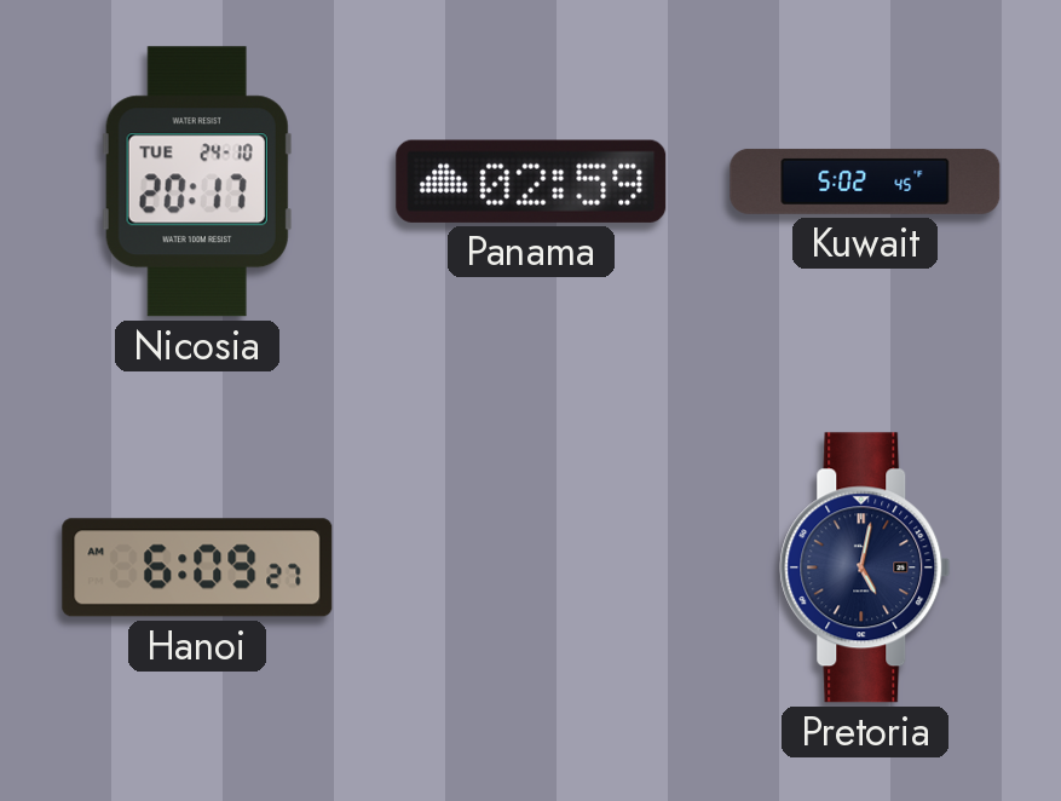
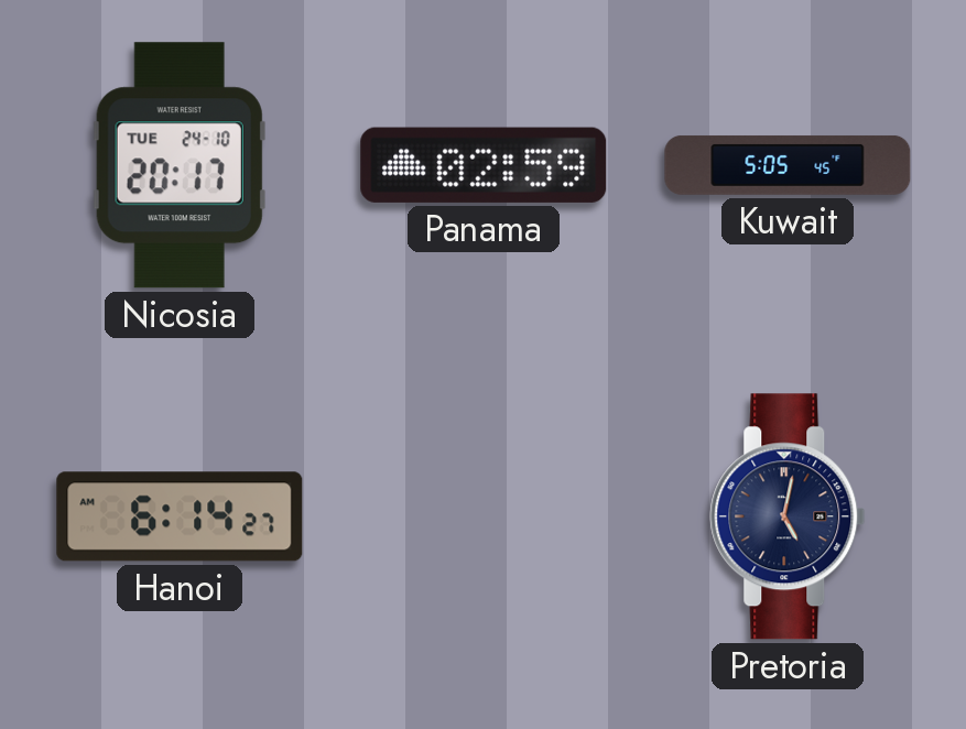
Kuwait: 5:02 -> 5:05
Hanoi: 6:09 -> 6:14
